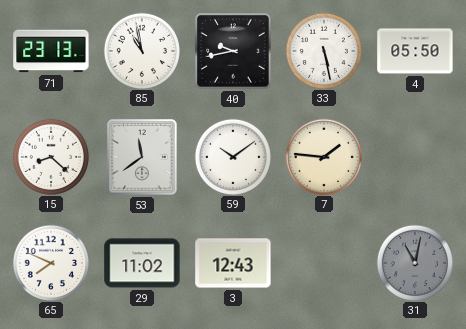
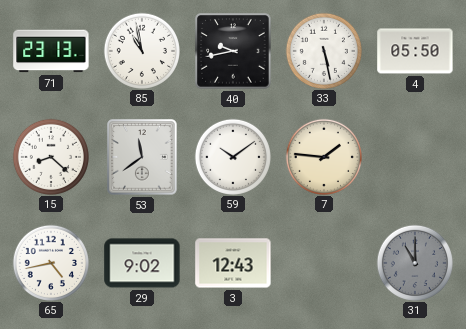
65: 7:49 -> 4:43
29: 11:02 -> 9:02
31: 11:02 -> 11:00
